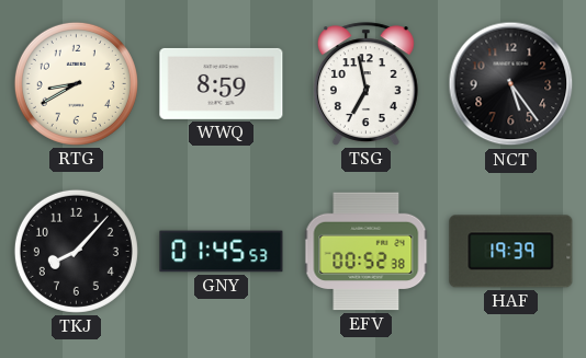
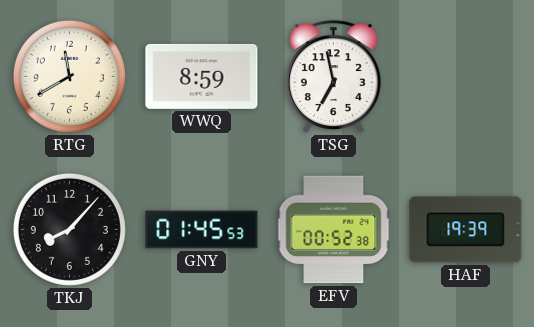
RTG: 8:40 -> 11:40
NCT: 5:24 -> none
